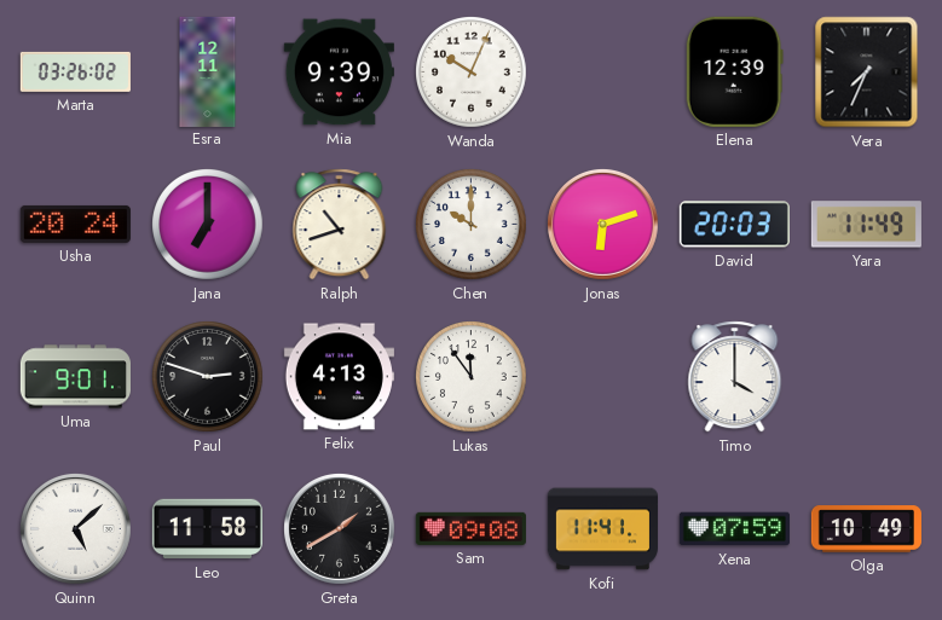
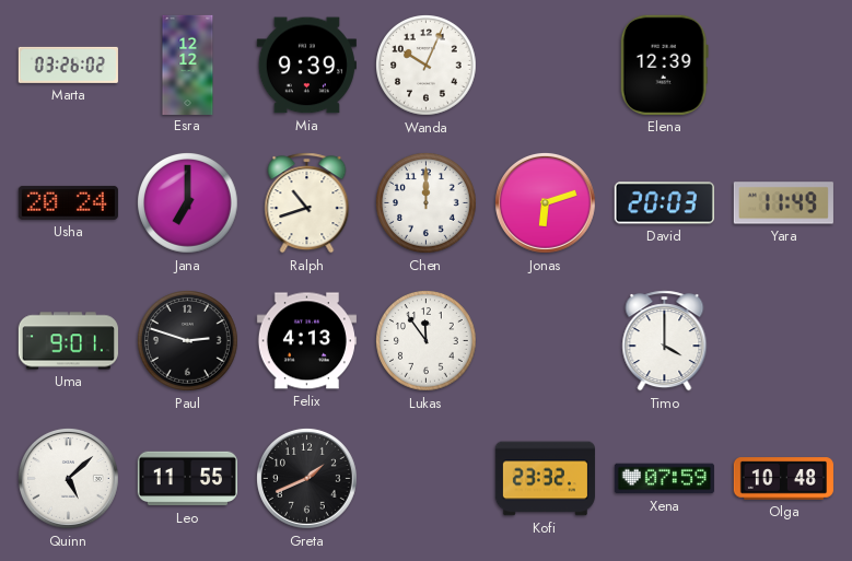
Esra: 12:11 -> 12:12
Vera: 7:34 -> none
Chen: 10:00 -> 12:00
Leo: 11:58 -> 11:55
Greta: 1:40 -> 1:41
Sam: 09:08 -> none
Kofi: 11:41 -> 23:32
Olga: 10:49 -> 10:48
